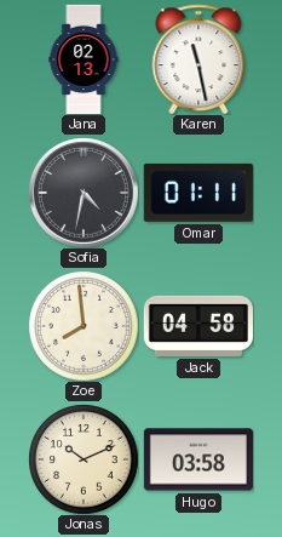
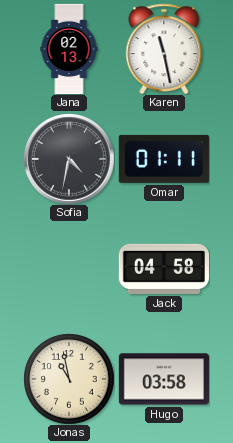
Zoe: 7:59 -> none
Jonas: 10:11 -> 10:58
